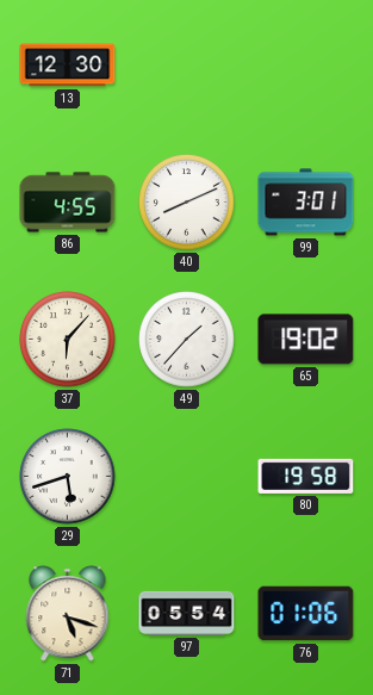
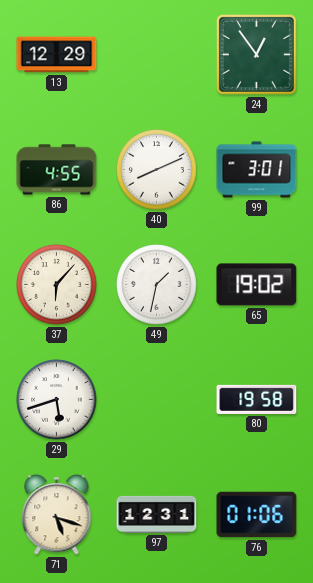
13: 12:30 -> 12:29
24: none -> 12:54
49: 1:37 -> 1:32
97: 05:54 -> 12:31
